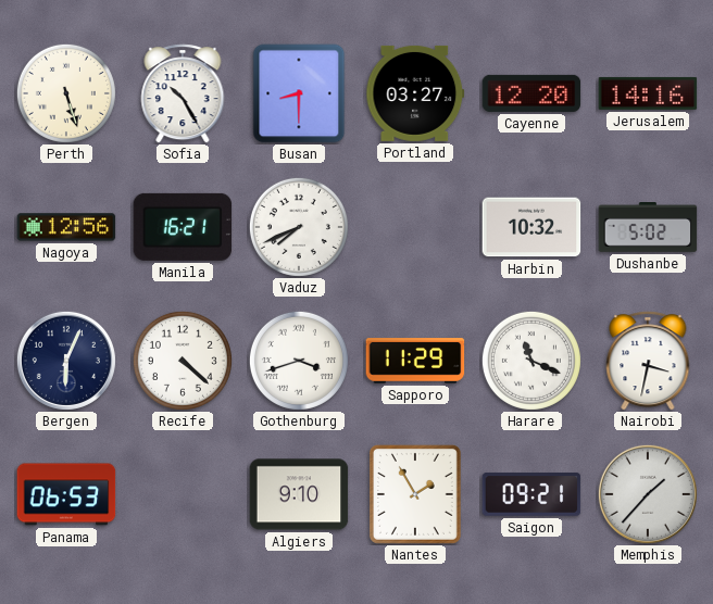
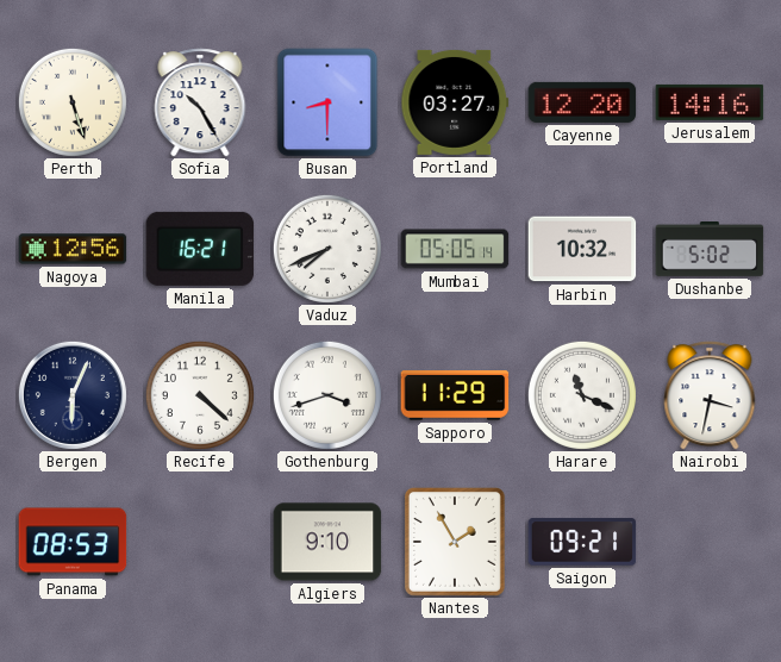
Mumbai: none -> 05:05
Panama: 06:53 -> 08:53
Memphis: 1:37 -> none
